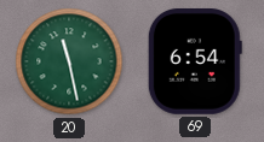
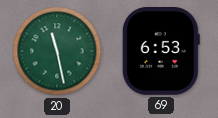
69: 6:54 -> 6:53
